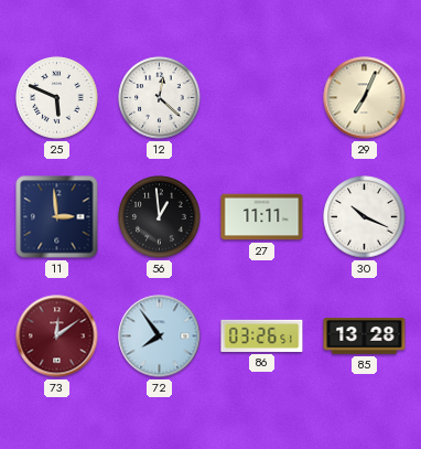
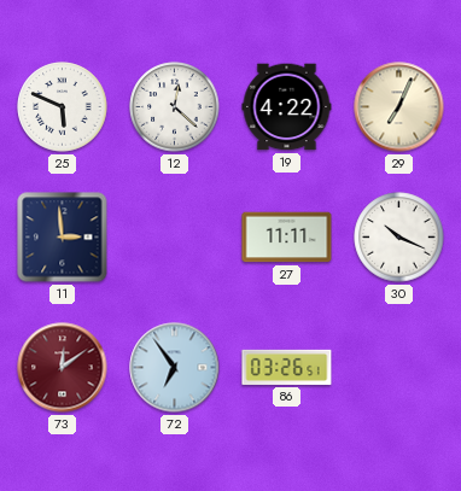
19: none -> 4:22
56: 12:59 -> none
72: 7:54 -> 6:54
85: 13:28 -> none
